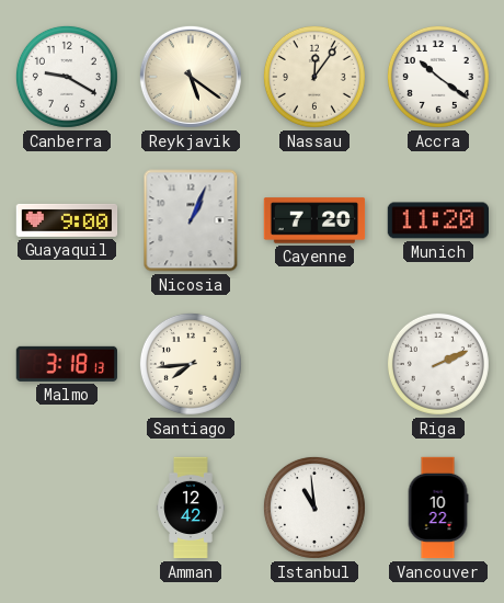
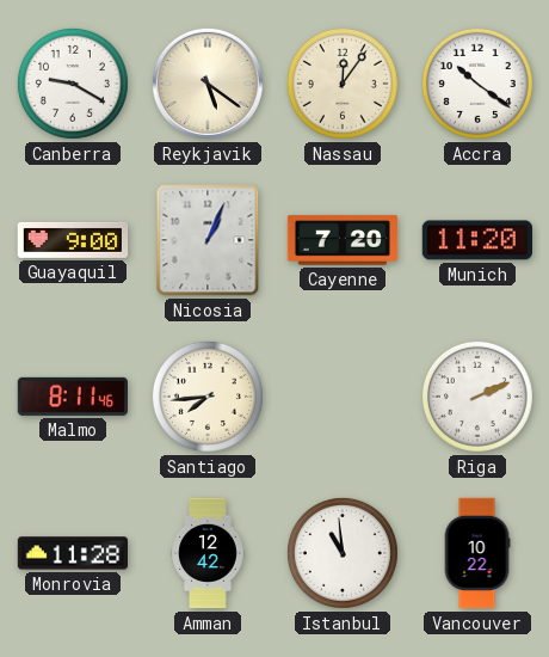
Malmo: 3:18 -> 8:11
Monrovia: none -> 11:28
